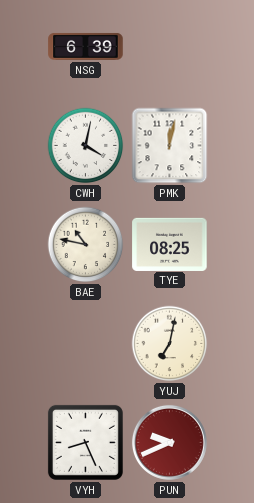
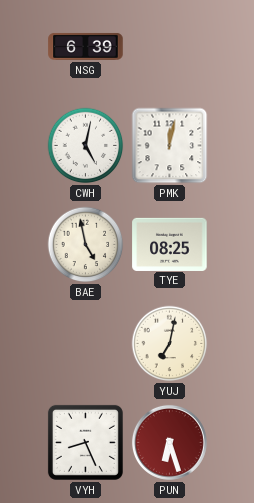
CWH: 4:02 -> 5:02
BAE: 10:47 -> 4:58
PUN: 9:41 -> 6:27
